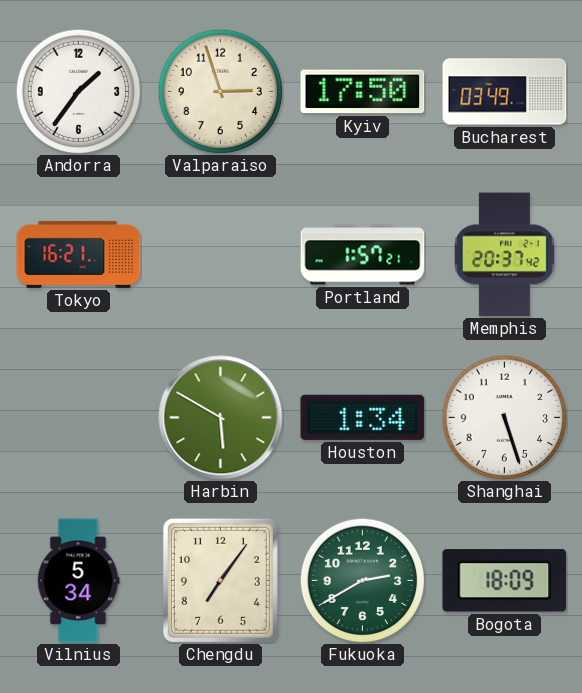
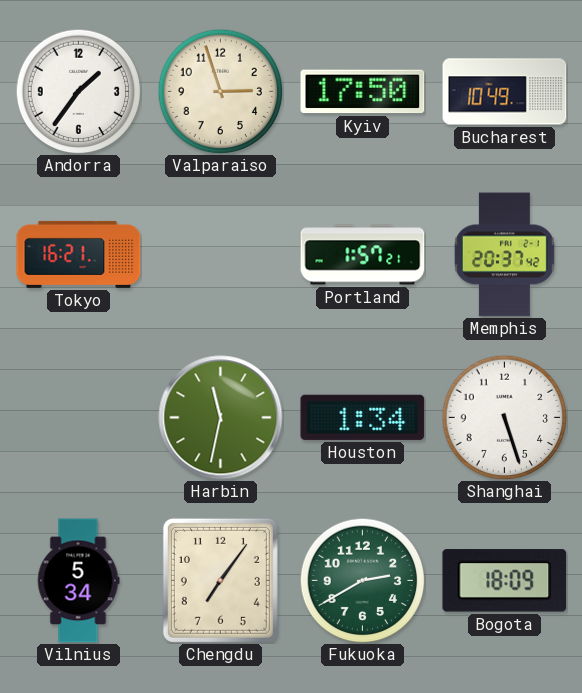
Bucharest: 03:49 -> 10:49
Harbin: 5:50 -> 11:32
